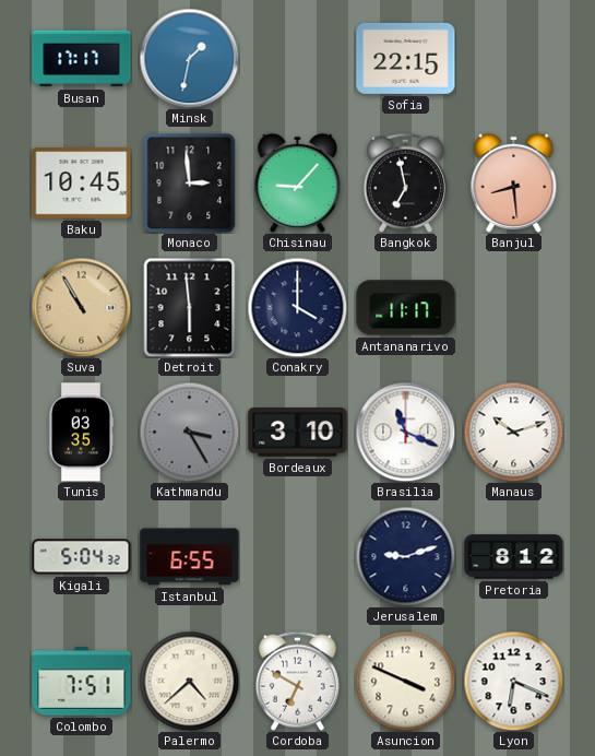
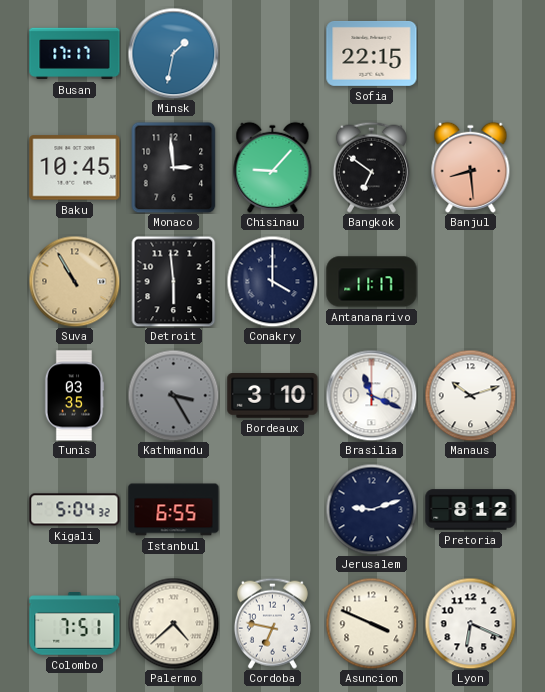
Bangkok: 6:58 -> 6:51
Cordoba: 6:50 -> 6:47
